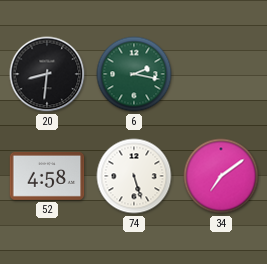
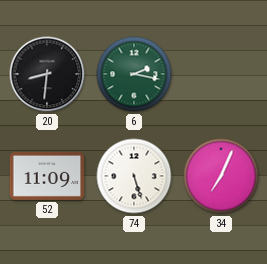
52: 4:58 -> 11:09
34: 7:09 -> 7:04
